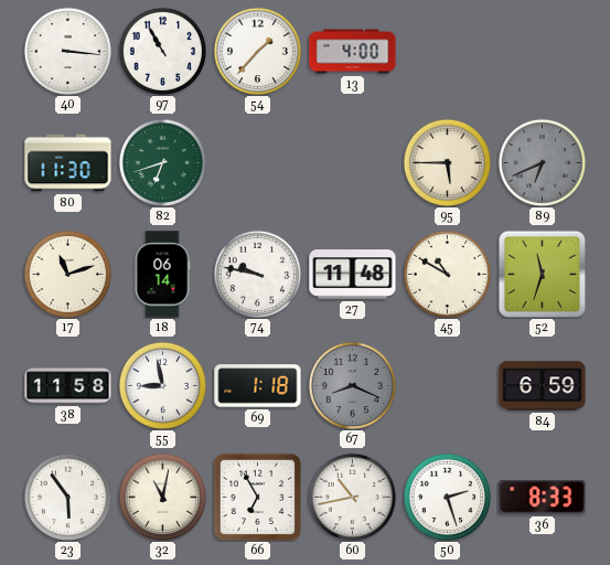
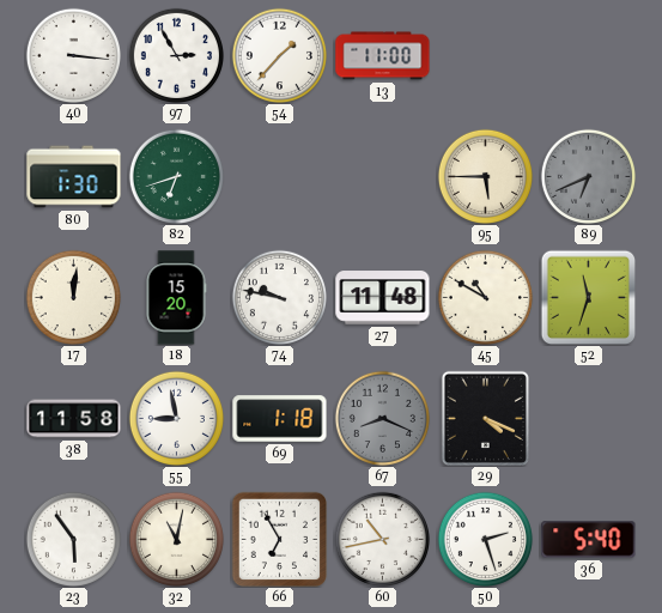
97: 10:55 -> 2:55
13: 4:00 -> 11:00
80: 11:30 -> 1:30
17: 11:12 -> 12:01
18: 06:14 -> 15:20
29: none -> 4:19
84: 6:59 -> none
36: 8:33 -> 5:40
